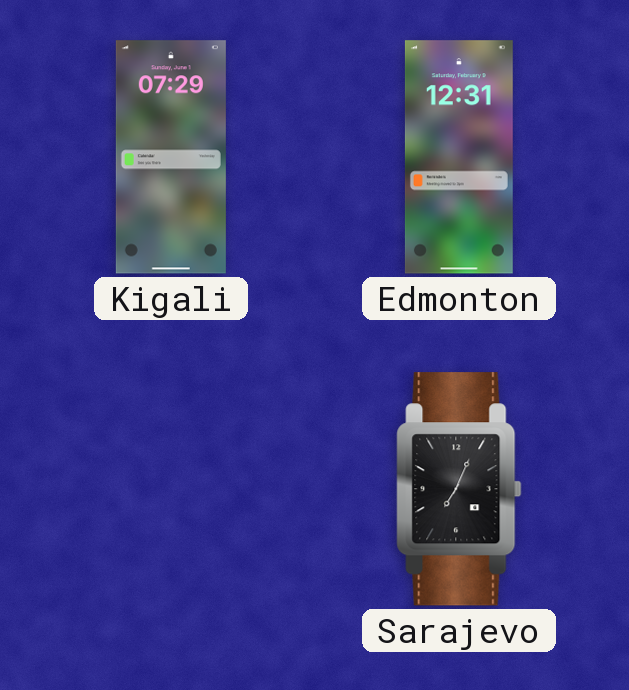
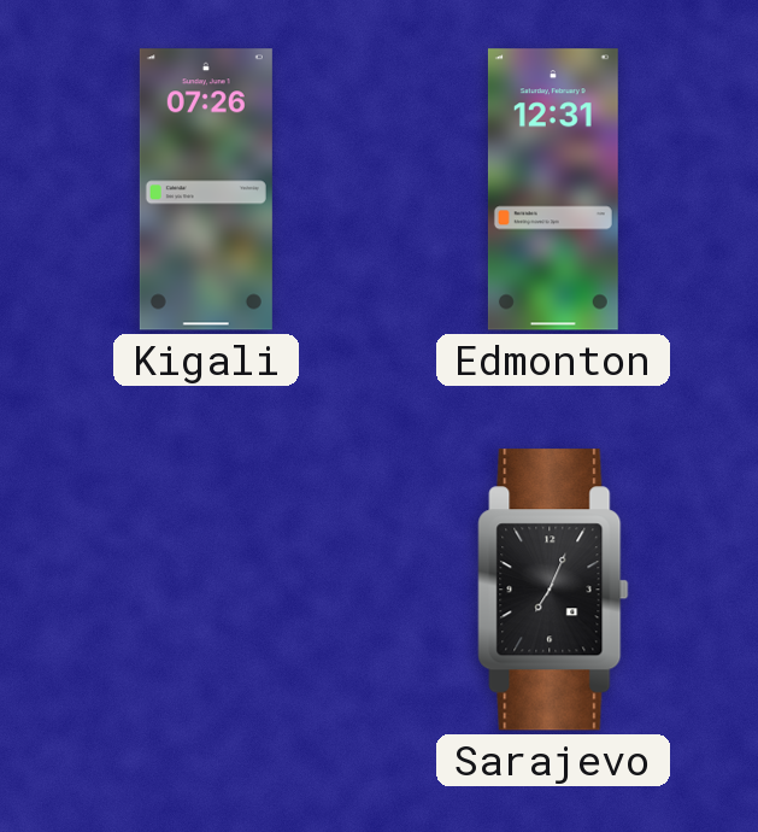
Kigali: 07:29 -> 07:26
